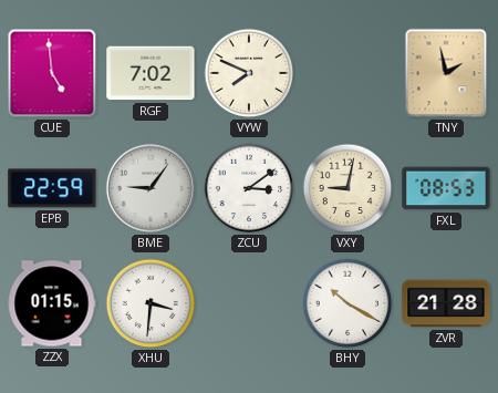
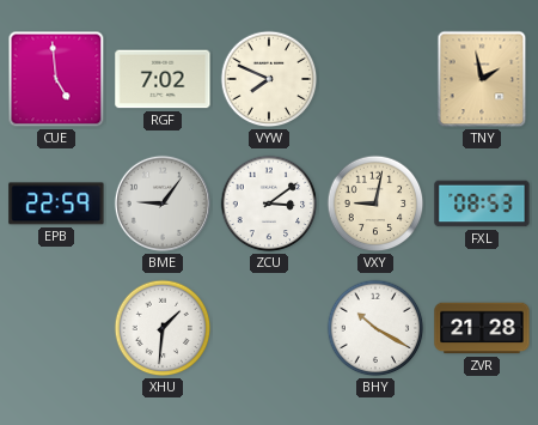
ZZX: 01:15 -> none
XHU: 3:31 -> 1:31
